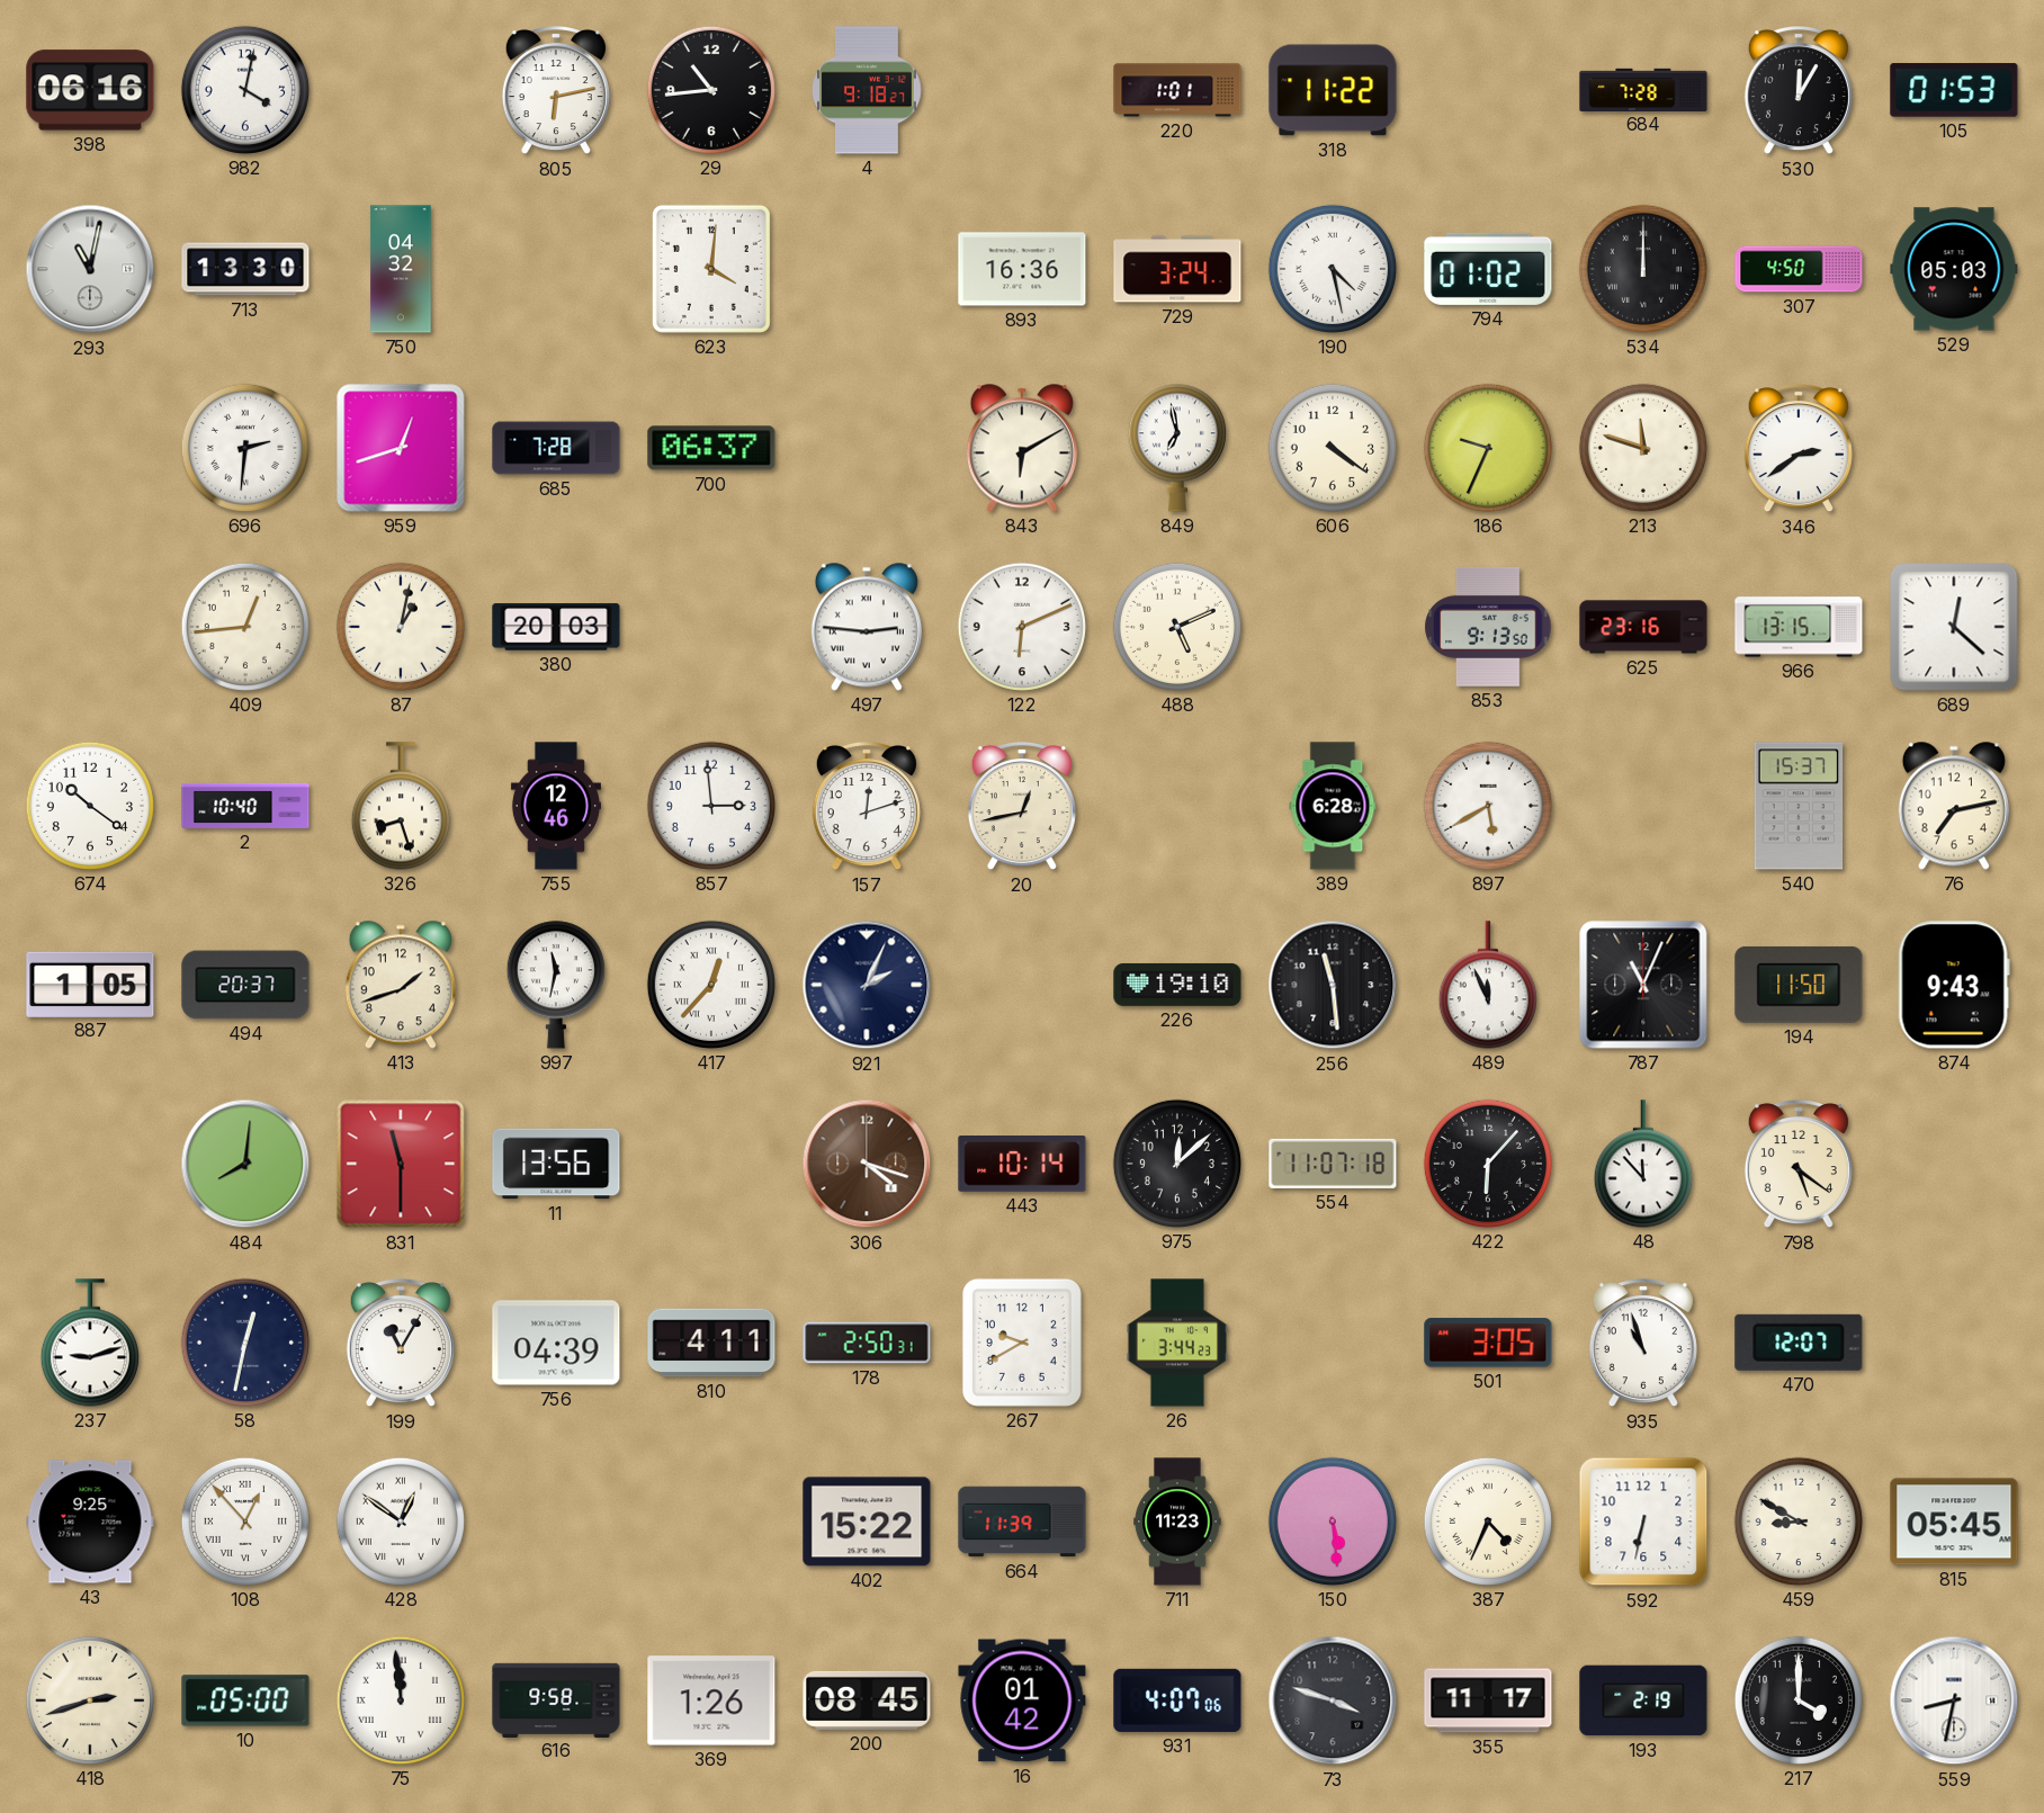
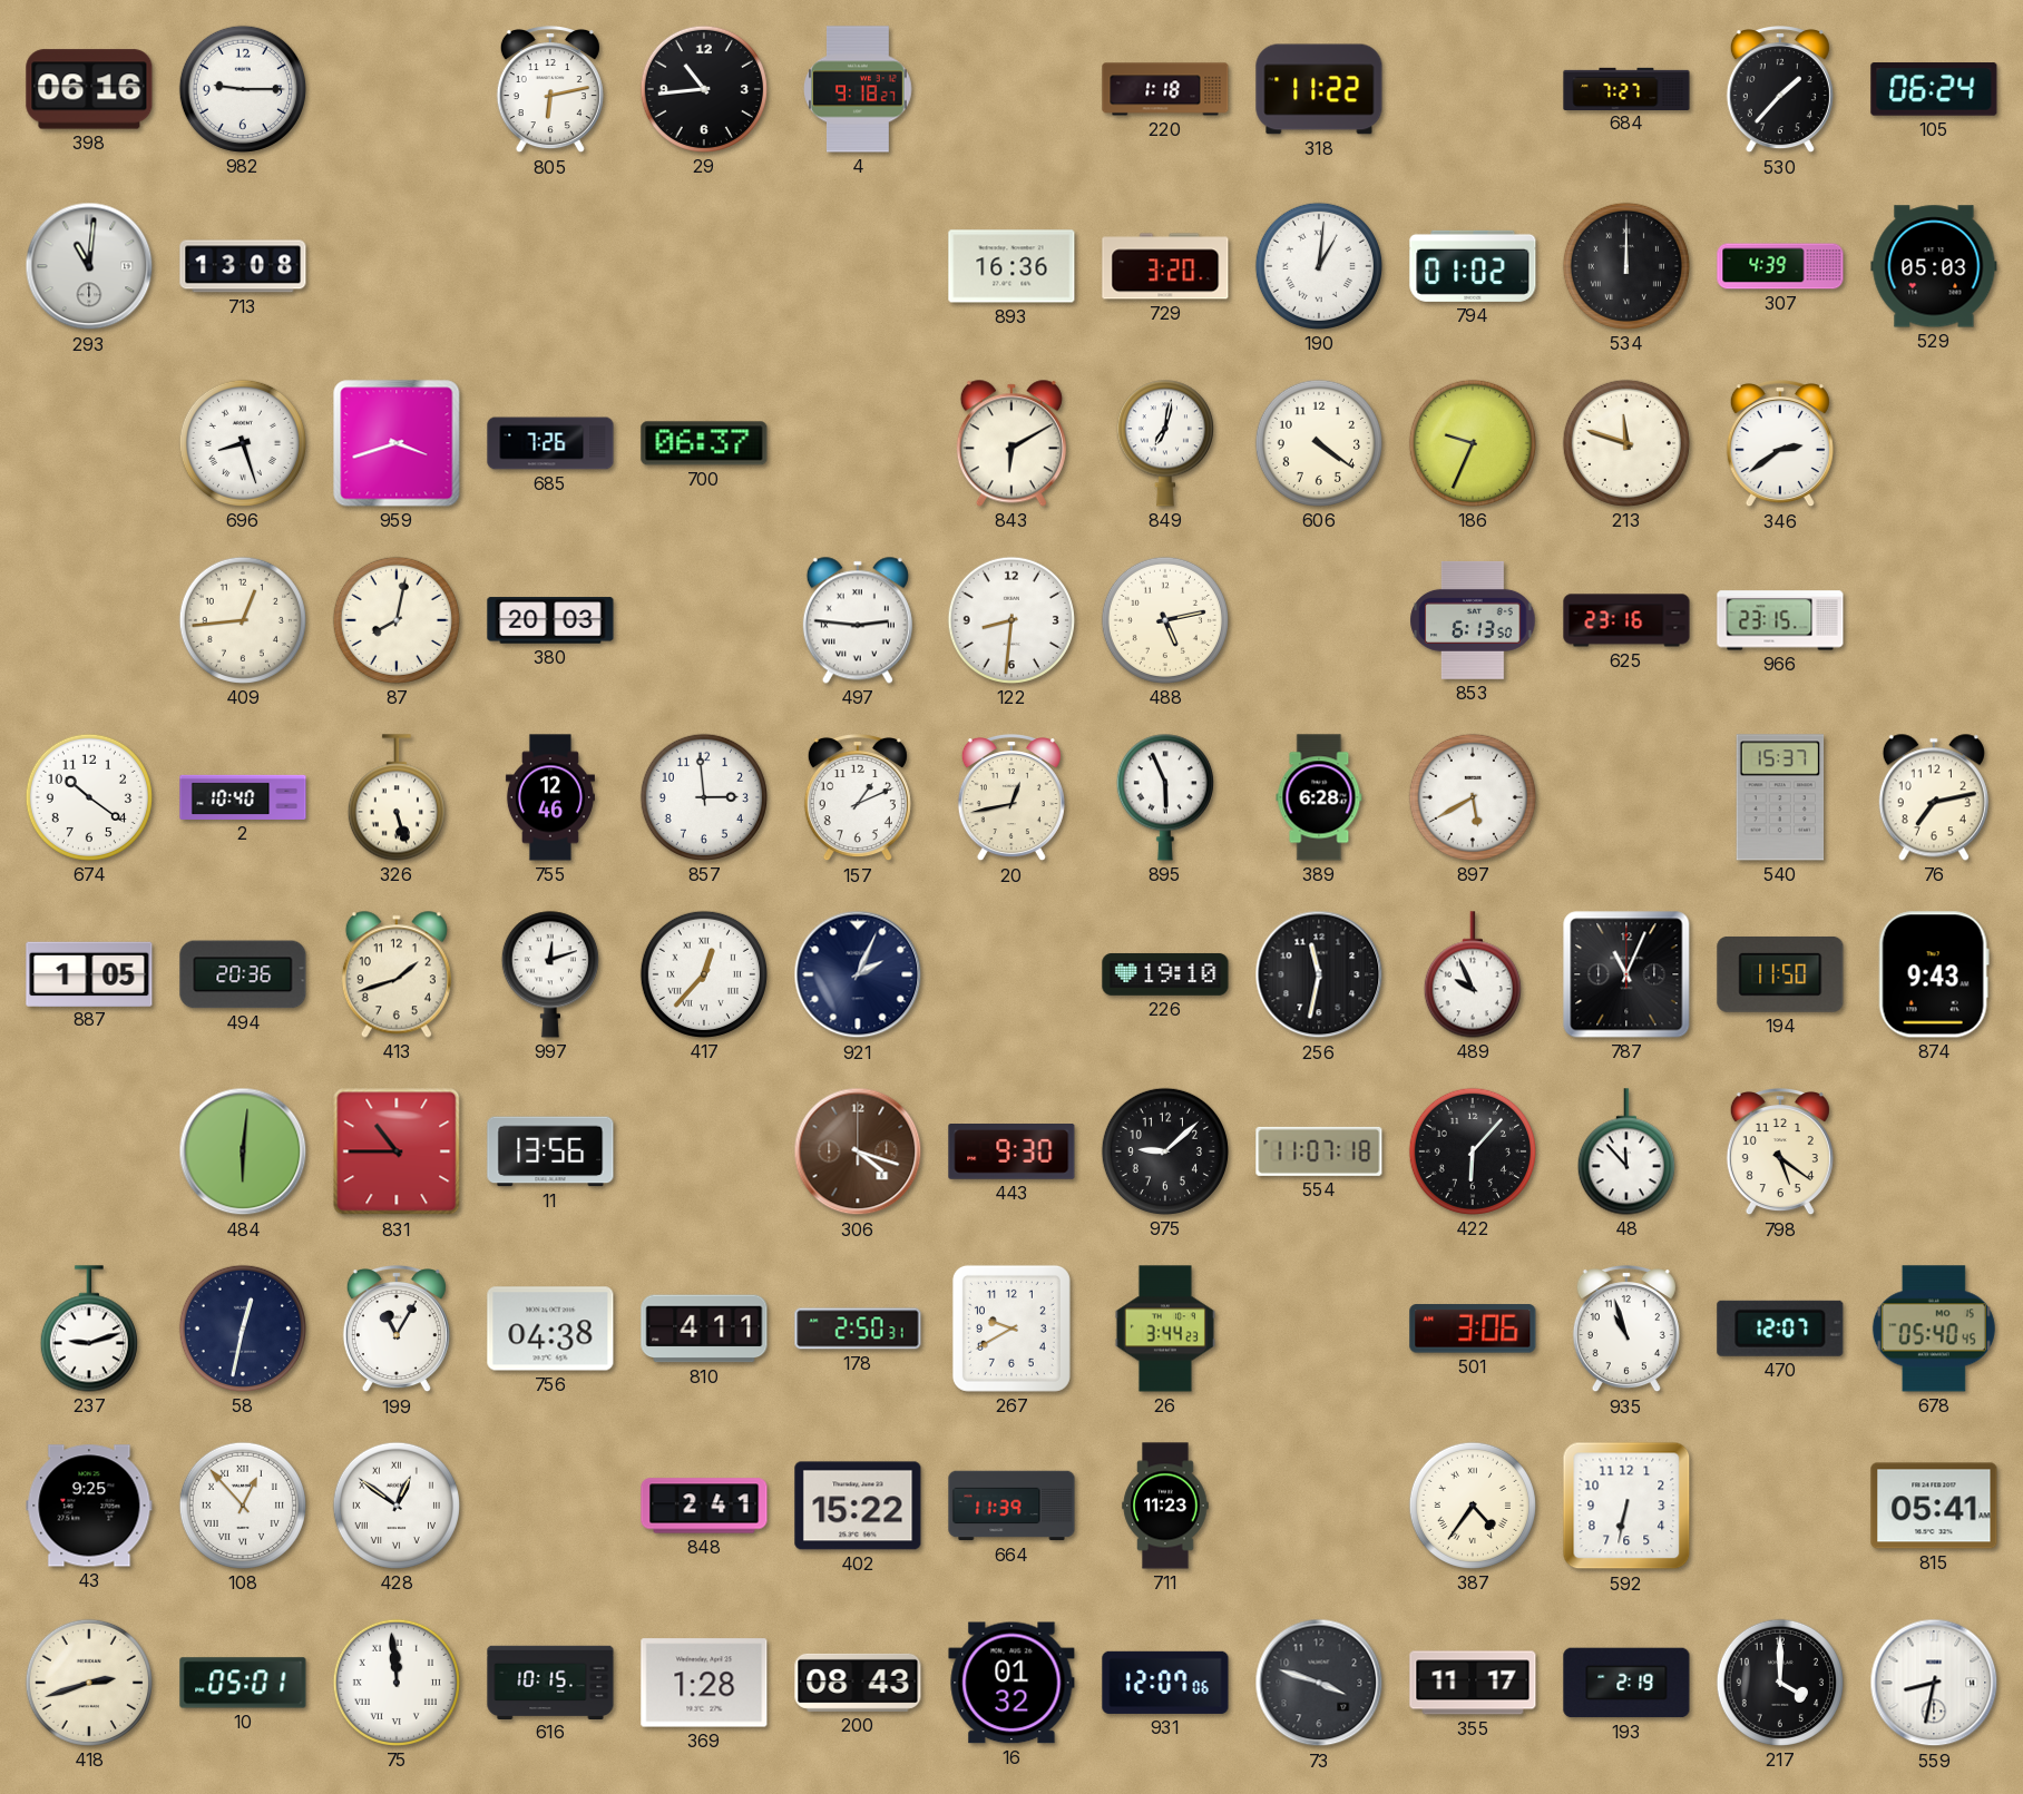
982: 4:02 -> 9:15
220: 1:01 -> 1:18
684: 7:28 -> 7:27
530: 12:05 -> 1:37
105: 01:53 -> 06:24
293: 11:02 -> 11:01
713: 13:30 -> 13:08
750: 04:32 -> none
623: 4:01 -> none
729: 3:24 -> 3:20
190: 4:28 -> 1:01
307: 4:50 -> 4:39
696: 2:31 -> 8:27
959: 12:42 -> 3:42
685: 7:28 -> 7:26
849: 6:58 -> 7:02
87: 1:02 -> 8:02
122: 6:11 -> 8:31
488: 5:11 -> 5:13
853: 9:13 -> 6:13
966: 13:15 -> 23:15
689: 12:22 -> none
326: 8:27 -> 5:27
157: 12:12 -> 1:11
895: none -> 5:56
494: 20:37 -> 20:36
997: 11:32 -> 12:12
256: 11:29 -> 11:32
489: 11:56 -> 9:56
484: 8:01 -> 6:01
831: 11:30 -> 10:45
443: 10:14 -> 9:30
975: 12:08 -> 9:08
756: 04:39 -> 04:38
501: 3:05 -> 3:06
678: none -> 05:40
848: none -> 2:41
150: 5:29 -> none
387: 4:34 -> 4:36
459: 8:50 -> none
815: 05:45 -> 05:41
10: 05:00 -> 05:01
616: 9:58 -> 10:15
369: 1:26 -> 1:28
200: 08:45 -> 08:43
16: 01:42 -> 01:32
931: 4:07 -> 12:07
